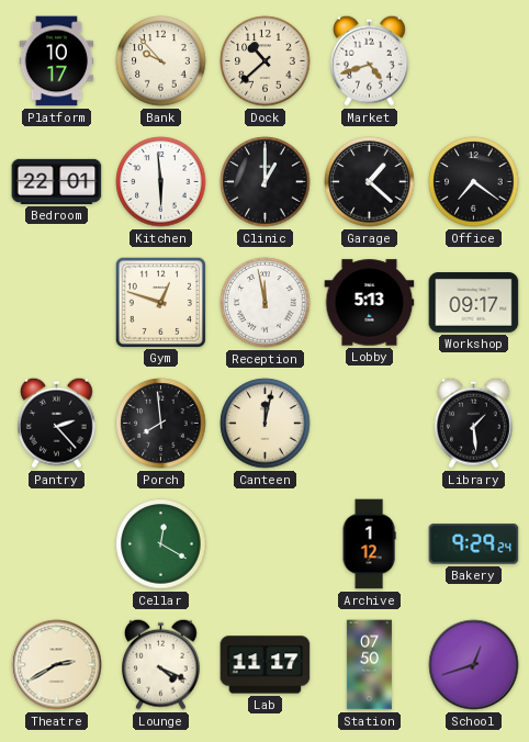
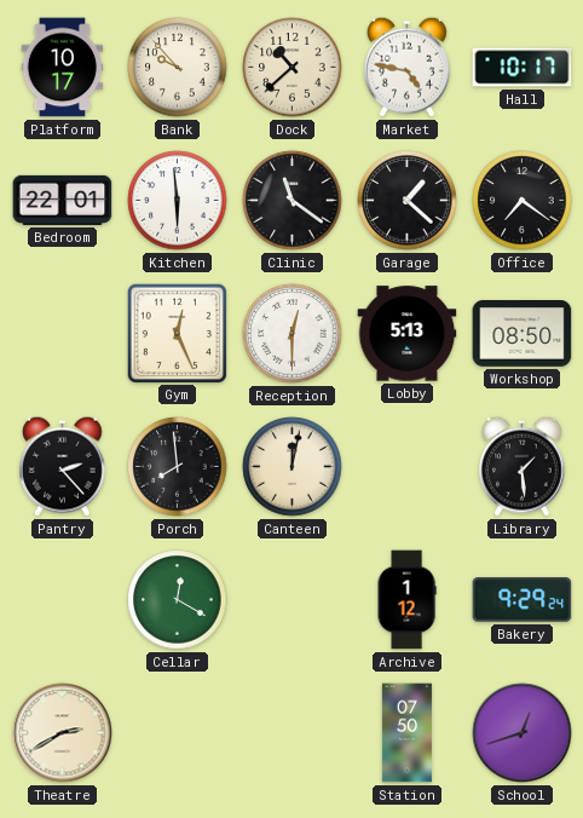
Market: 4:42 -> 4:47
Hall: none -> 10:17
Clinic: 1:00 -> 11:21
Gym: 12:48 -> 12:26
Reception: 11:58 -> 12:30
Workshop: 09:17 -> 08:50
Lounge: 4:19 -> none
Lab: 11:17 -> none
